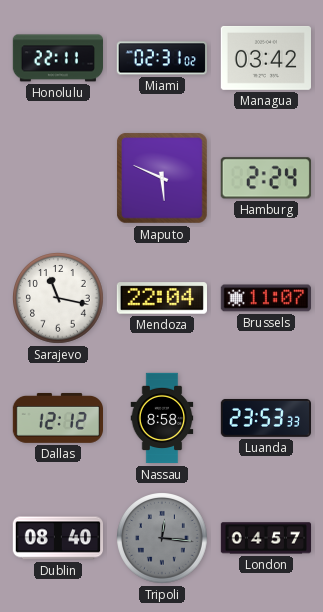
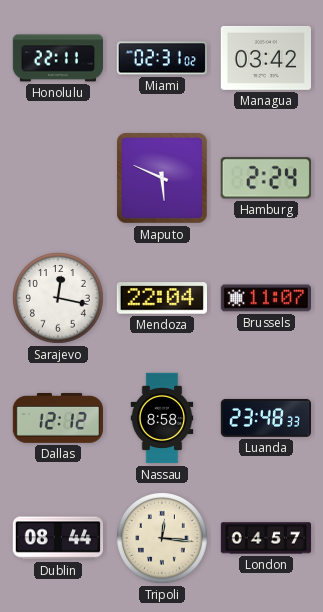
Sarajevo: 11:17 -> 12:17
Luanda: 23:53 -> 23:48
Dublin: 08:40 -> 08:44
Tripoli dial: grey -> cream
